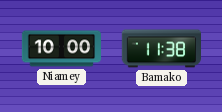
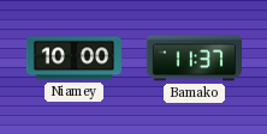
Bamako: 11:38 -> 11:37
